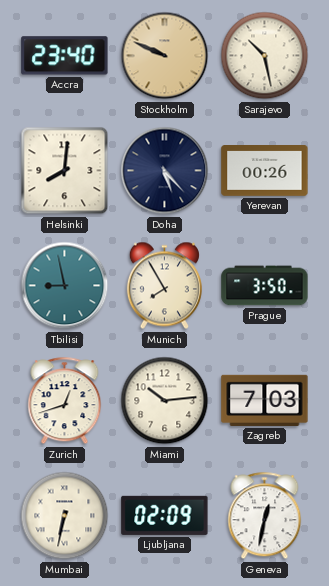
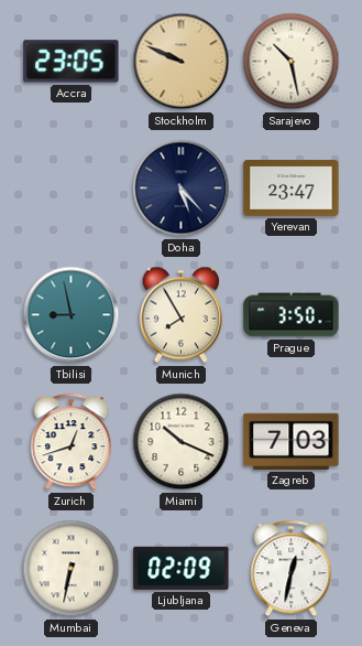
Accra: 23:40 -> 23:05
Helsinki: 8:01 -> none
Yerevan: 00:26 -> 23:47
Miami: 10:14 -> 10:19
